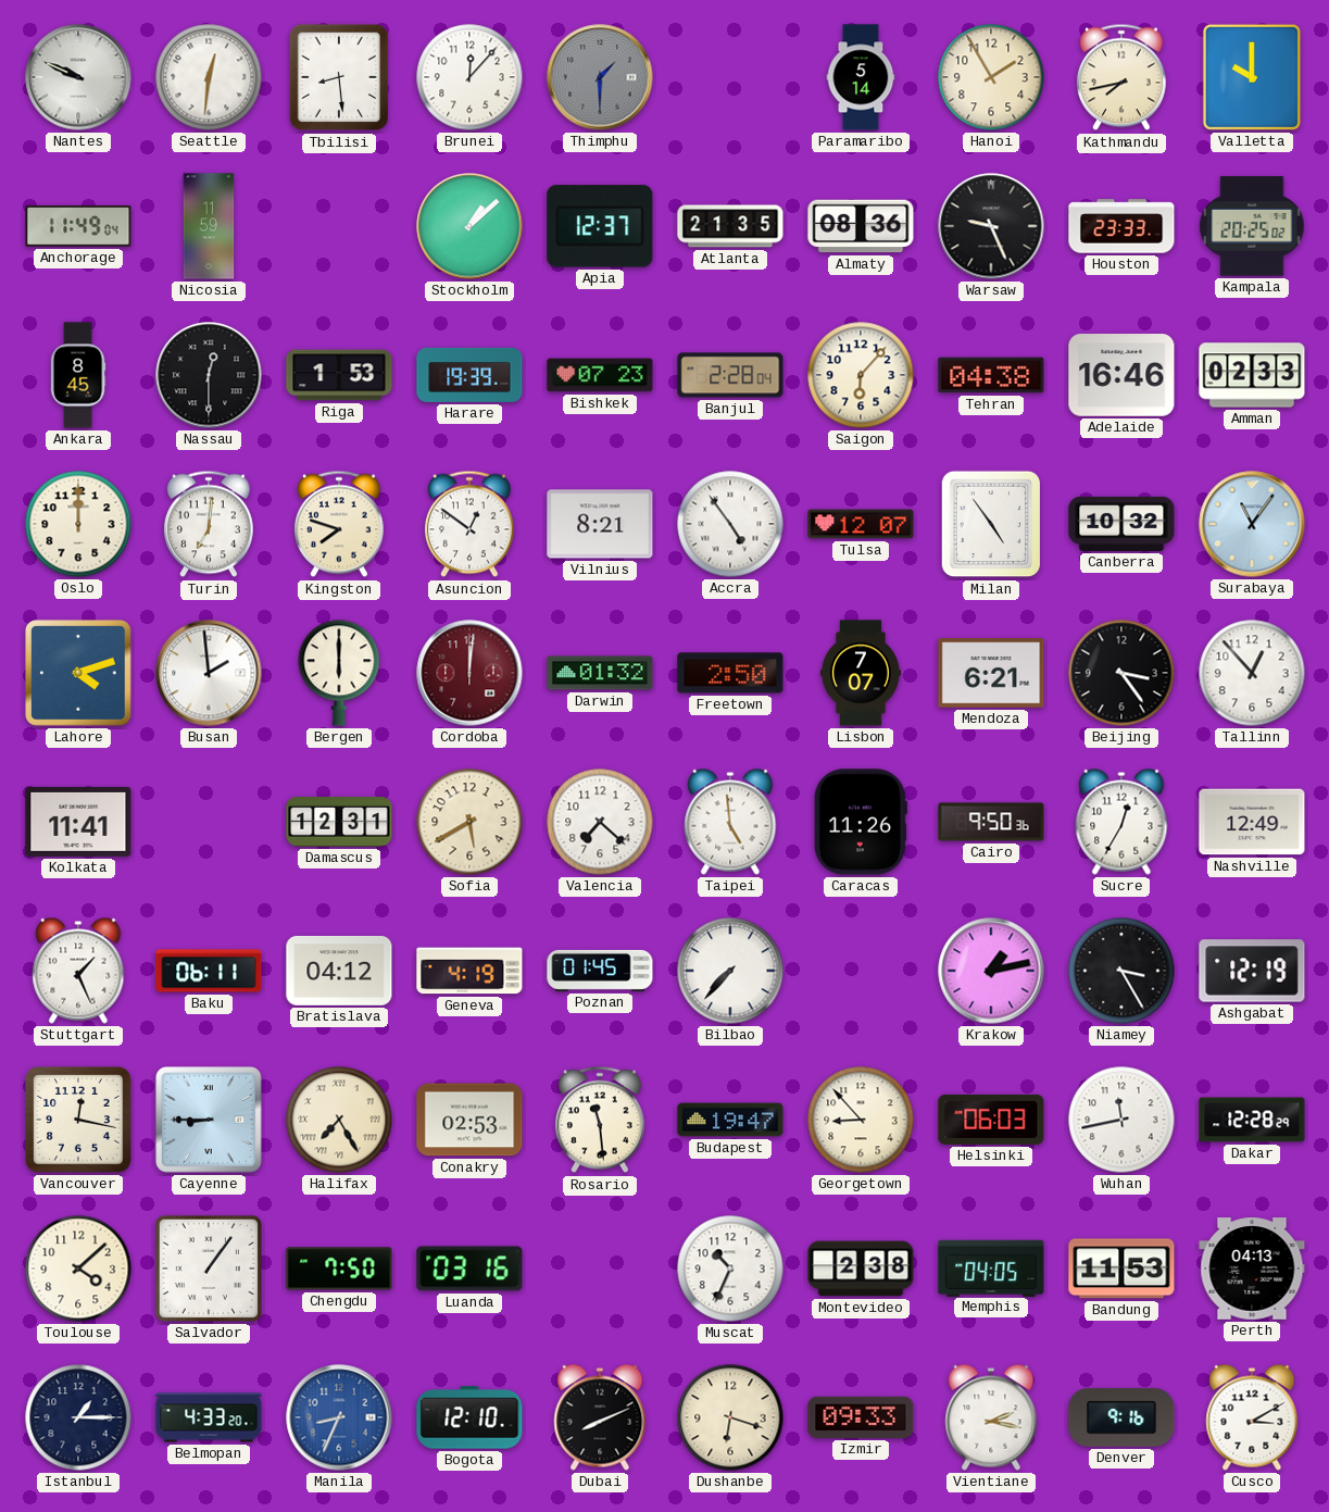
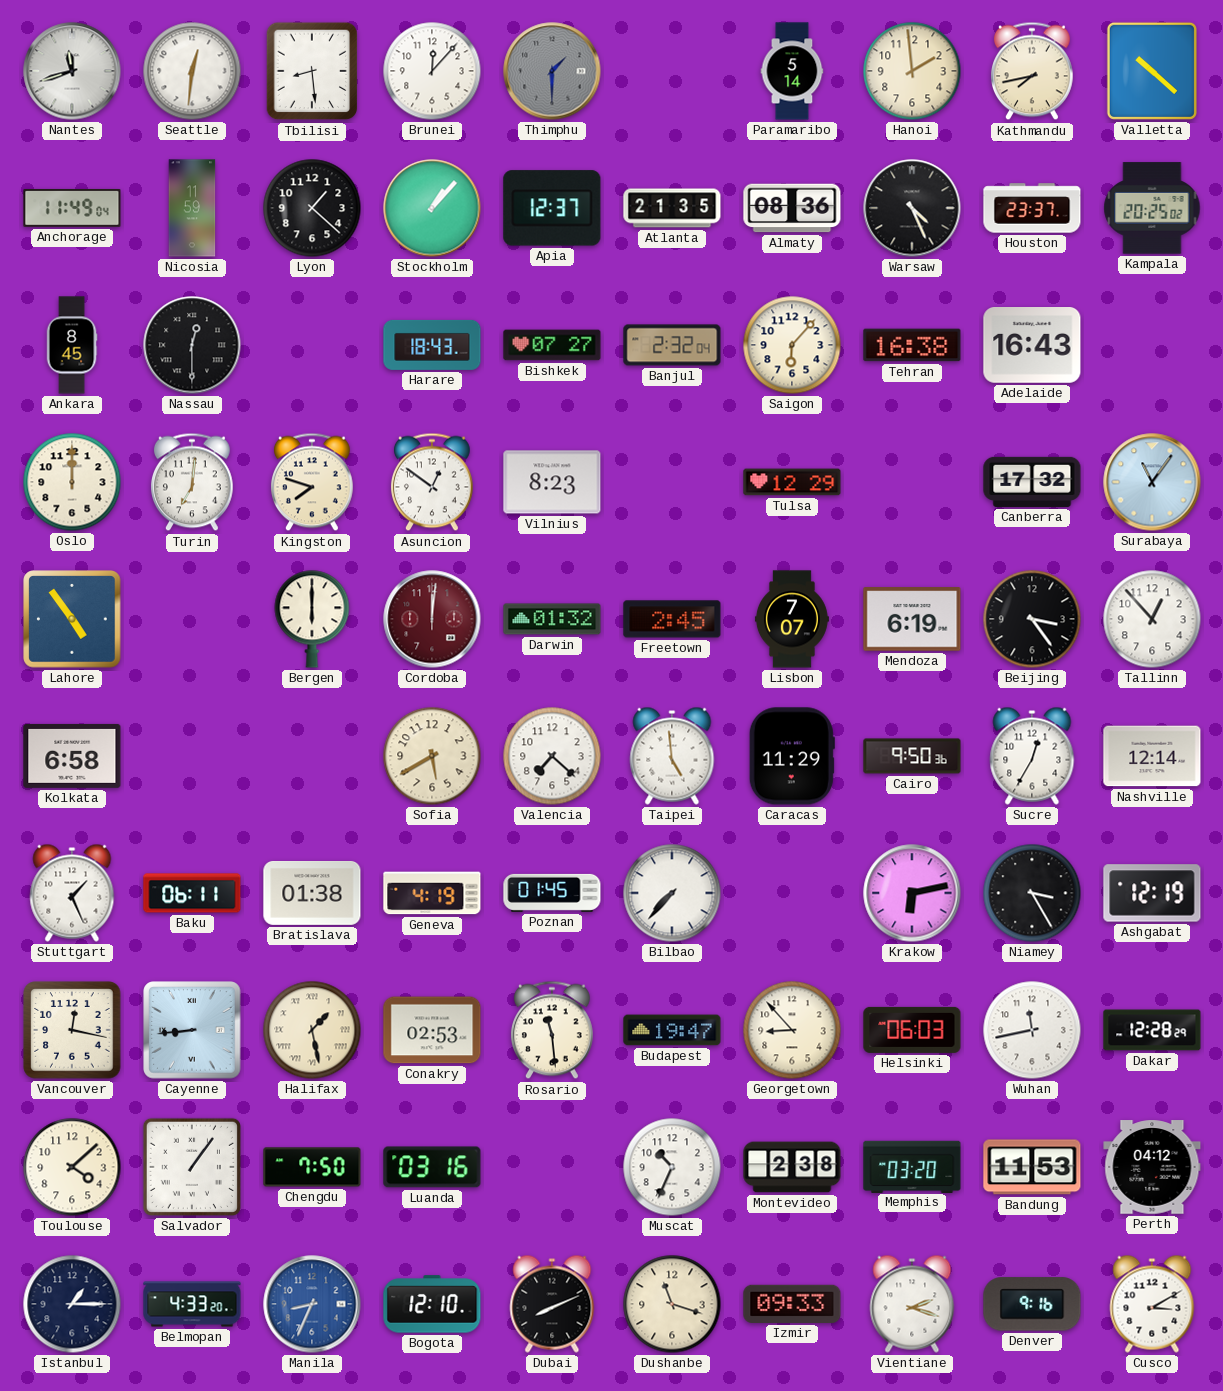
Nantes: 9:49 -> 11:42
Hanoi: 1:55 -> 1:59
Valletta: 10:00 -> 10:22
Lyon: none -> 1:22
Stockholm: 1:08 -> 1:07
Warsaw: 9:26 -> 4:26
Houston: 23:33 -> 23:37
Riga: 1:53 -> none
Harare: 19:39 -> 18:43
Bishkek: 07:23 -> 07:27
Banjul: 2:28 -> 2:32
Tehran: 04:38 -> 16:38
Adelaide: 16:46 -> 16:43
Amman: 02:33 -> none
Vilnius: 8:21 -> 8:23
Accra: 4:54 -> none
Tulsa: 12:07 -> 12:29
Milan: 4:54 -> none
Canberra: 10:32 -> 17:32
Lahore: 4:12 -> 4:54
Busan: 1:59 -> none
Freetown: 2:50 -> 2:45
Mendoza: 6:21 -> 6:19
Kolkata: 11:41 -> 6:58
Damascus: 12:31 -> none
Caracas: 11:26 -> 11:29
Nashville: 12:49 -> 12:14
Bratislava: 04:12 -> 01:38
Krakow: 1:13 -> 6:13
Cayenne: 8:45 -> 8:44
Halifax: 7:25 -> 1:28
Memphis: 04:05 -> 03:20
Perth: 04:13 -> 04:12
Dushanbe: 6:18 -> 11:18
Vientiane: 2:17 -> 2:18
